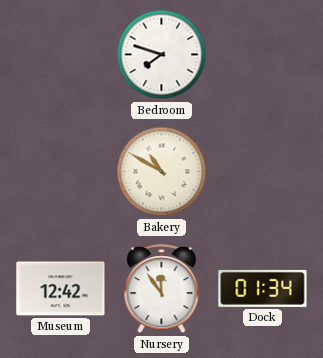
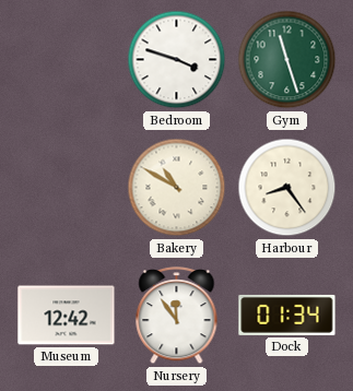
Bedroom: 7:48 -> 3:48
Gym: none -> 11:27
Harbour: none -> 8:24
